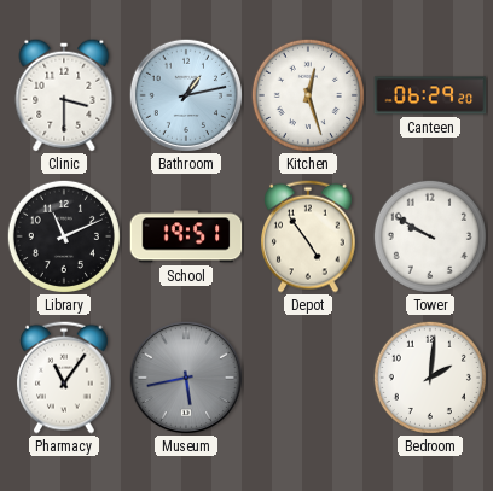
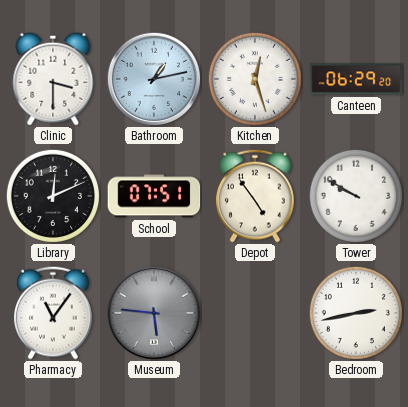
Library: 11:11 -> 12:11
School: 19:51 -> 07:51
Museum: 5:43 -> 5:46
Bedroom: 2:01 -> 2:43
